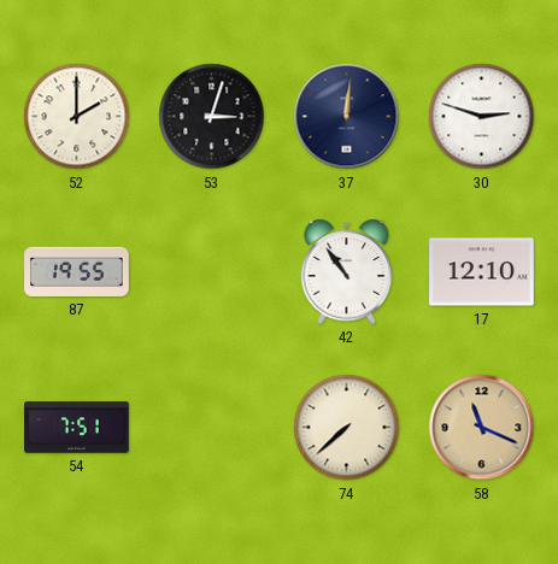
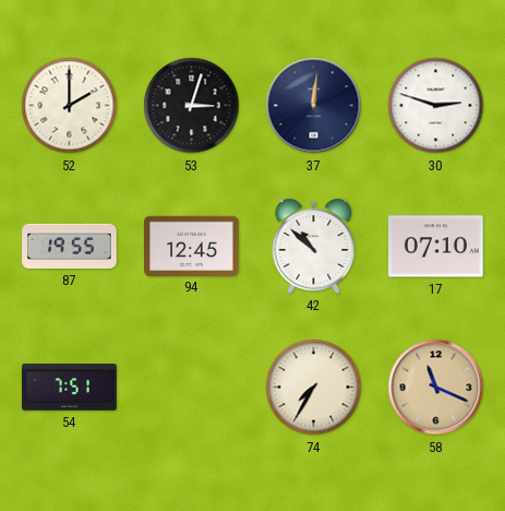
94: none -> 12:45
42: 10:54 -> 10:52
17: 12:10 -> 07:10
74: 7:38 -> 7:35
